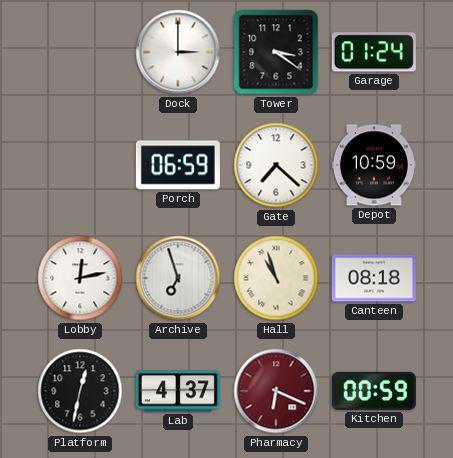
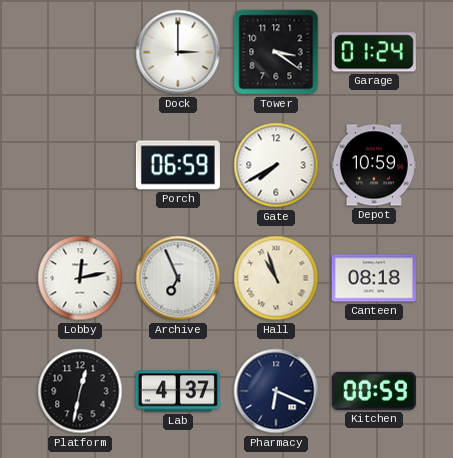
Gate: 7:22 -> 7:40
Archive: 6:57 -> 6:56
Pharmacy dial: burgundy -> navy
